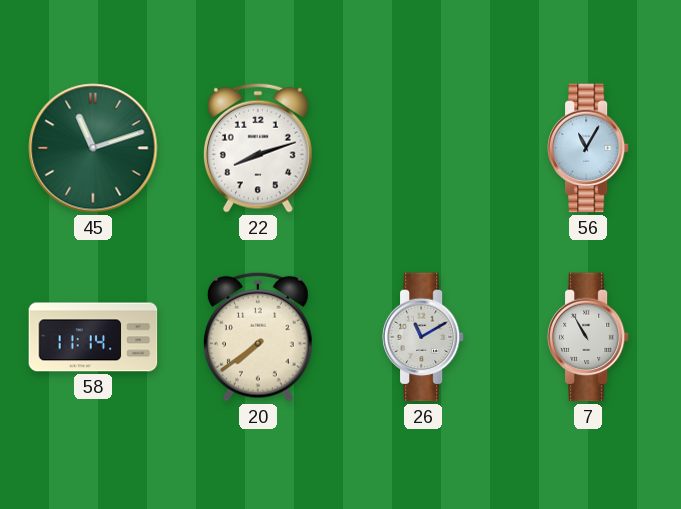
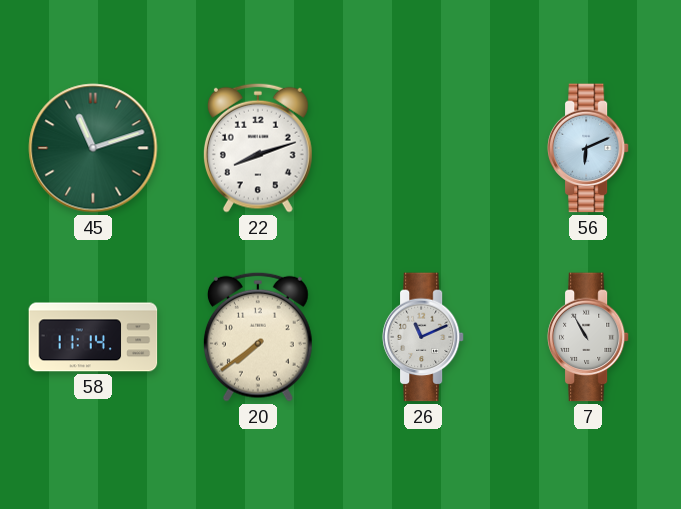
56: 11:05 -> 6:11
26: 11:10 -> 11:11
